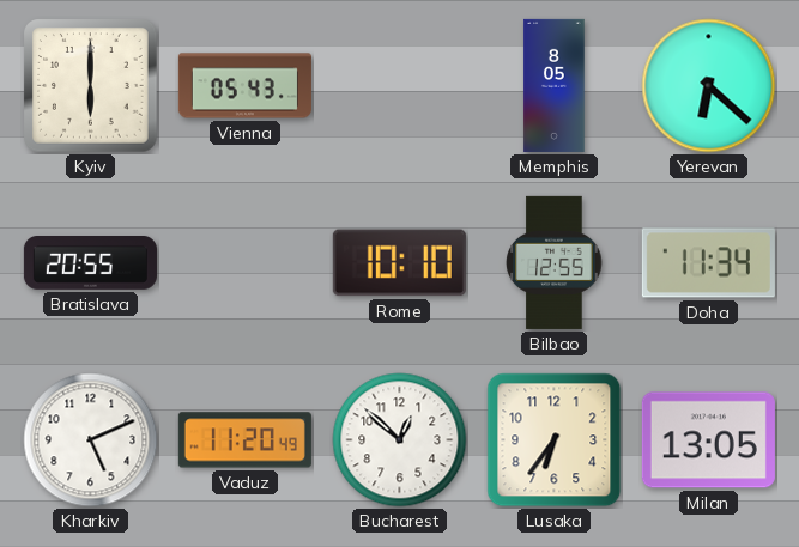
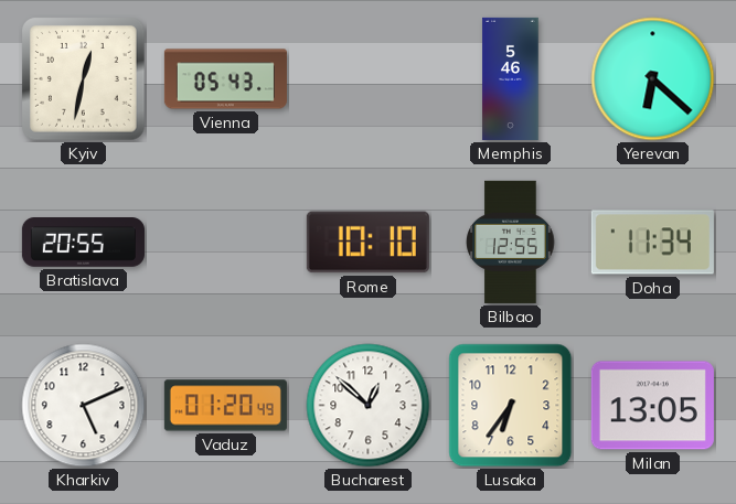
Kyiv: 6:00 -> 12:32
Memphis: 8:05 -> 5:46
Vaduz: 11:20 -> 01:20
